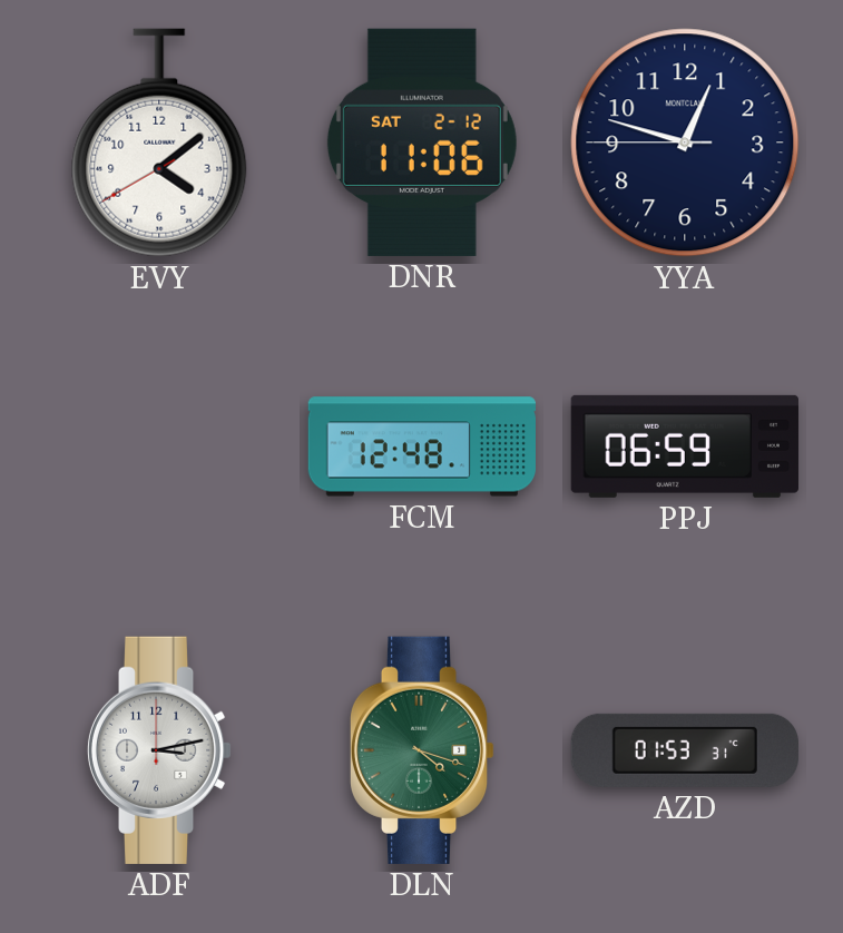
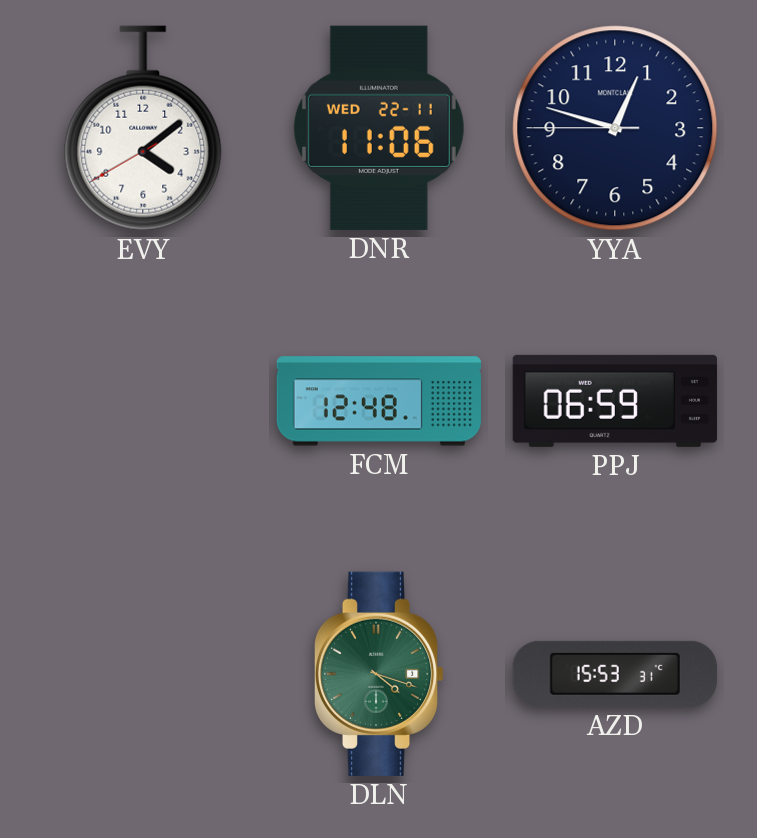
DNR date: SAT 2-12 -> WED 22-11
ADF: 3:13 -> none
AZD: 01:53 -> 15:53
